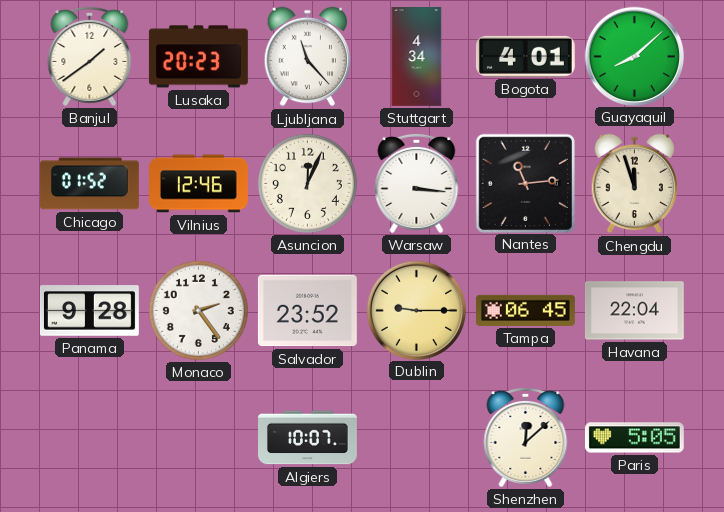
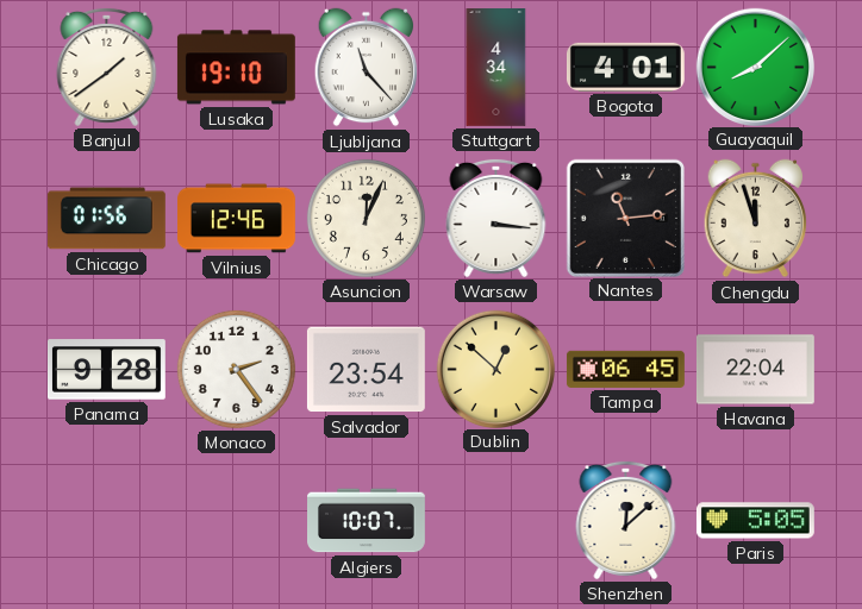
Lusaka: 20:23 -> 19:10
Chicago: 01:52 -> 01:56
Salvador: 23:52 -> 23:54
Dublin: 9:15 -> 12:52
